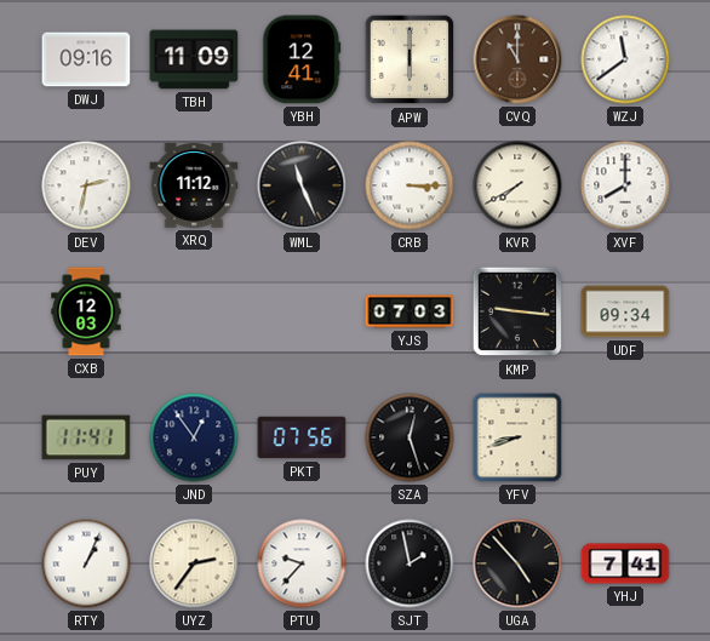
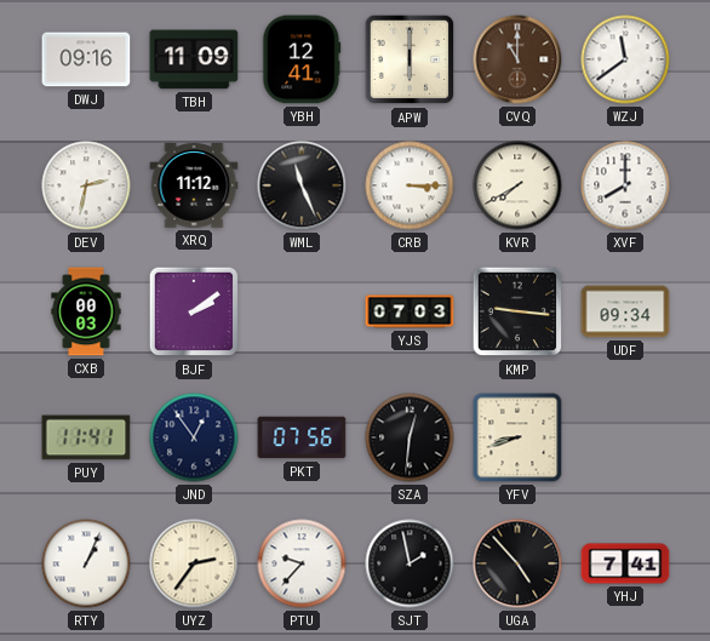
CXB: 12:03 -> 00:03
BJF: none -> 2:09
SZA: 12:27 -> 12:31
